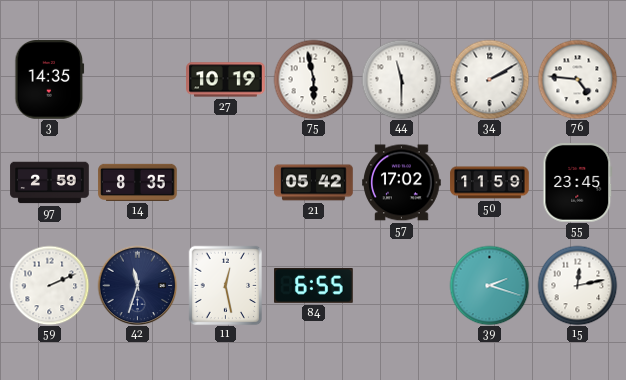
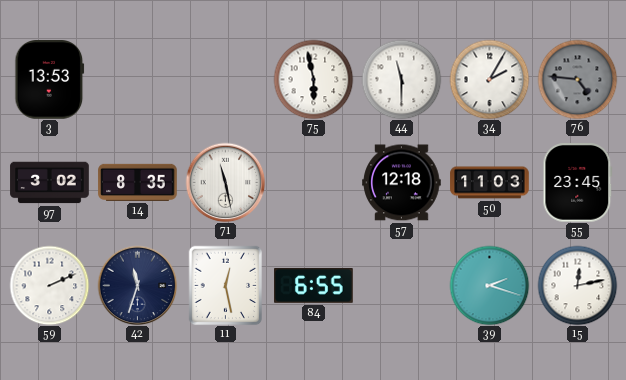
3: 14:35 -> 13:53
27: 10:19 -> none
34: 2:10 -> 2:05
76 dial: white -> grey
97: 2:59 -> 3:02
71: none -> 11:28
21: 05:42 -> none
57: 17:02 -> 12:18
50: 11:59 -> 11:03
